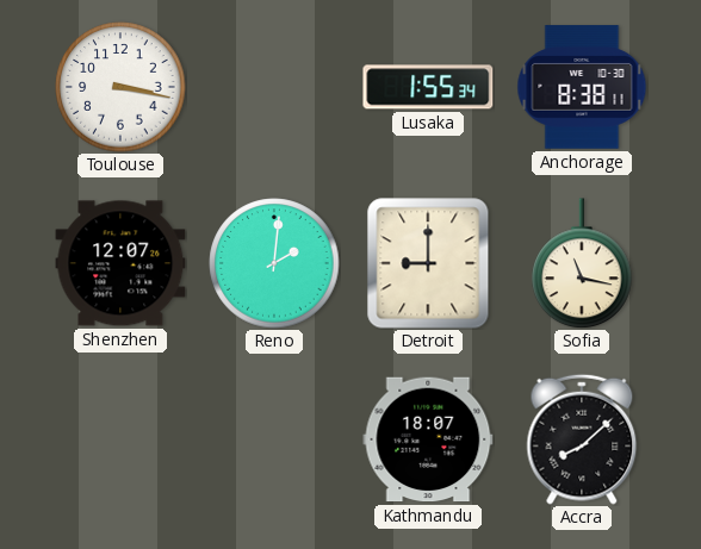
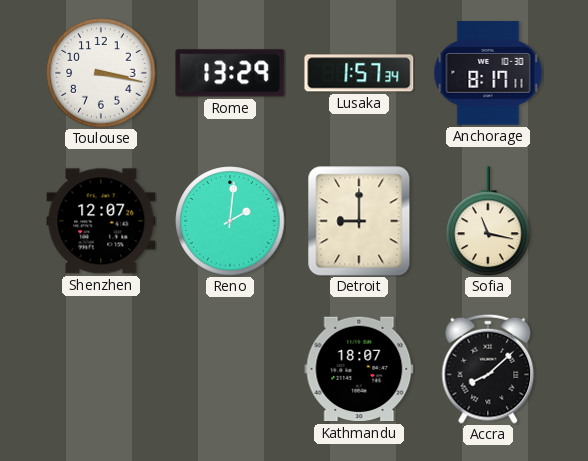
Rome: none -> 13:29
Lusaka: 1:55 -> 1:57
Anchorage: 8:38 -> 8:17
